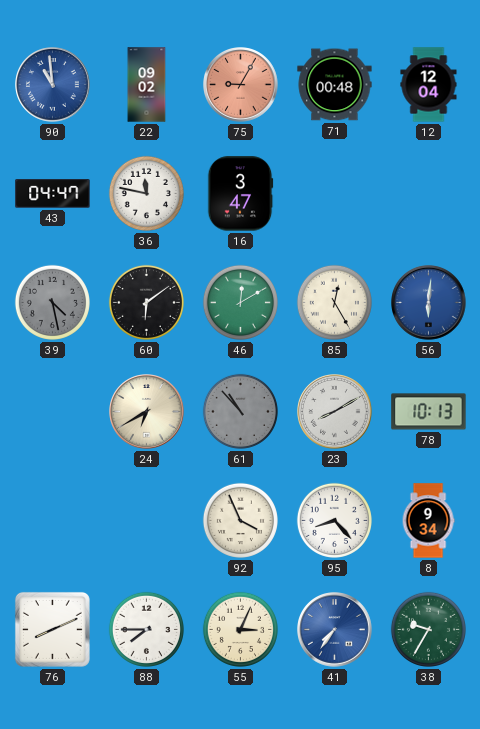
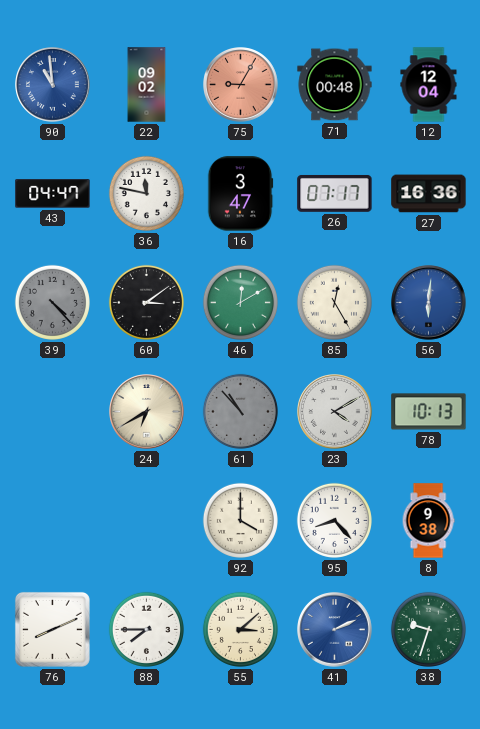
26: none -> 07:17
27: none -> 16:36
39: 4:28 -> 4:23
60: 6:09 -> 3:09
23: 8:10 -> 4:10
92: 3:56 -> 4:00
8: 9:34 -> 9:38
55: 3:04 -> 3:08
41: 7:36 -> 2:11
38: 9:35 -> 9:33
